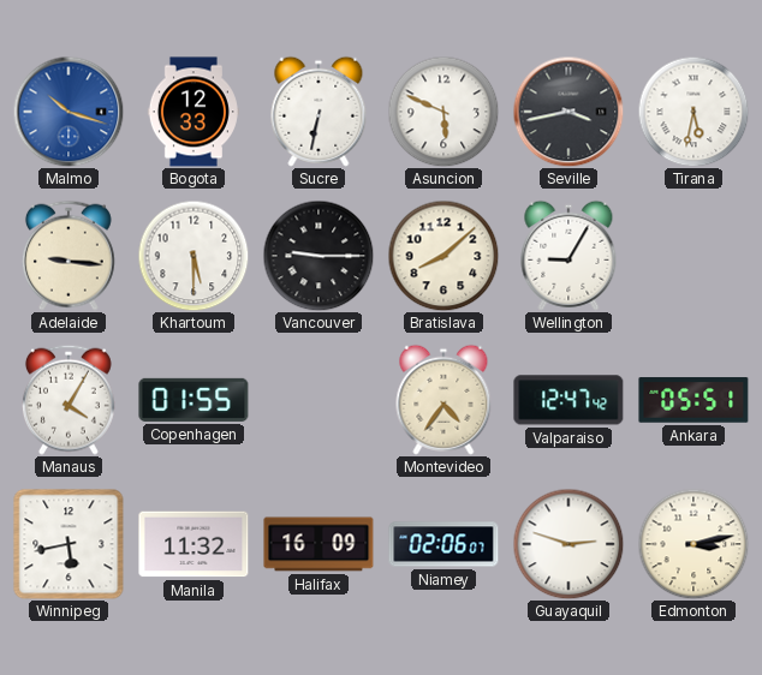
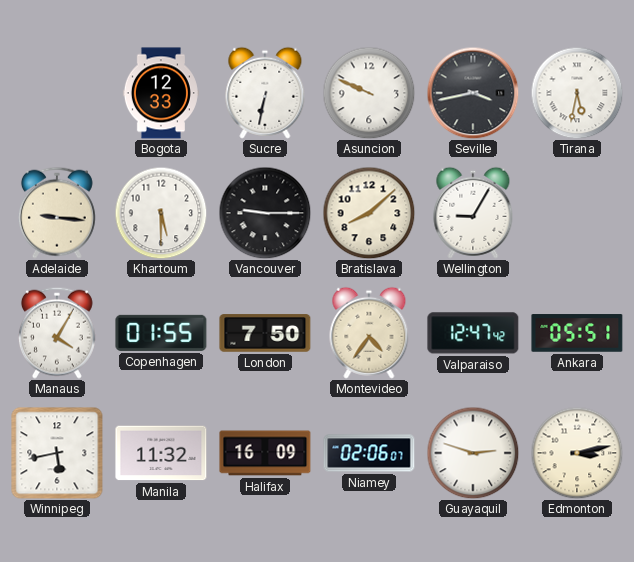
Malmo: 10:18 -> none
Asuncion: 5:49 -> 9:49
London: none -> 7:50
